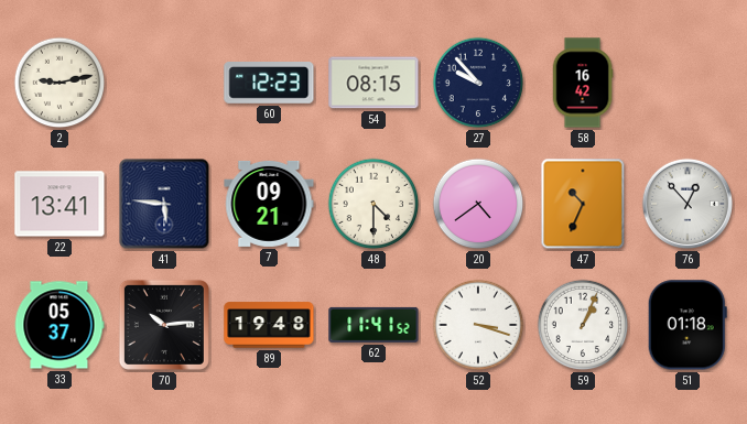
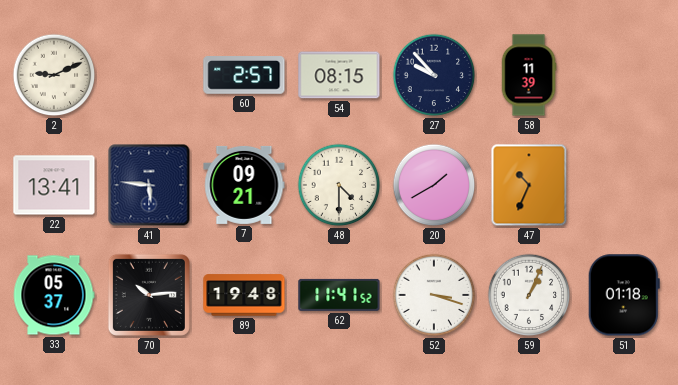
2: 9:13 -> 9:11
60: 12:23 -> 2:57
58: 16:42 -> 11:39
20: 4:39 -> 1:40
76: 12:53 -> none
